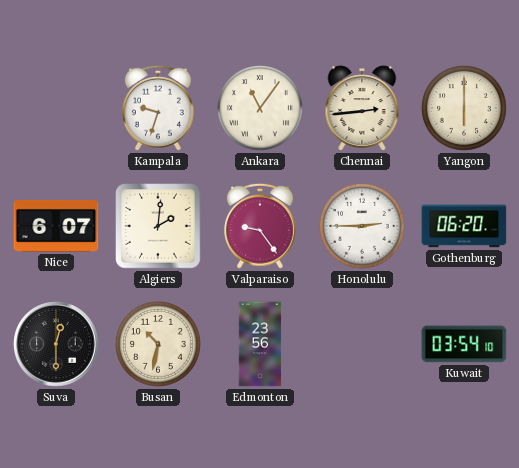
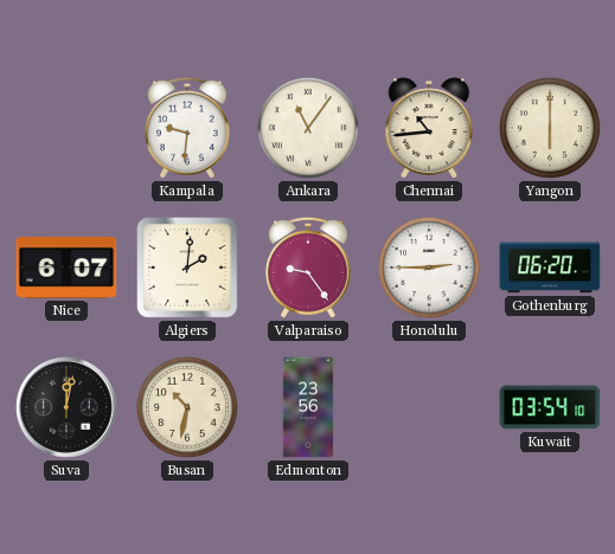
Kampala: 9:33 -> 9:31
Chennai: 2:44 -> 10:44
Suva: 12:30 -> 12:02
